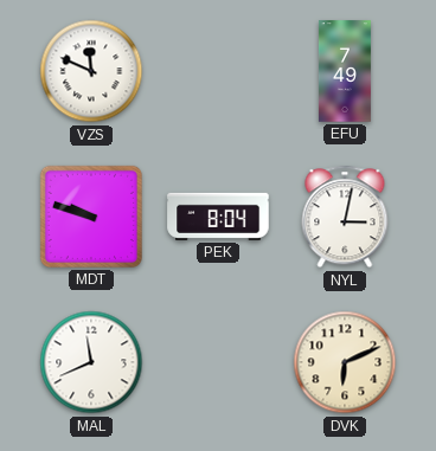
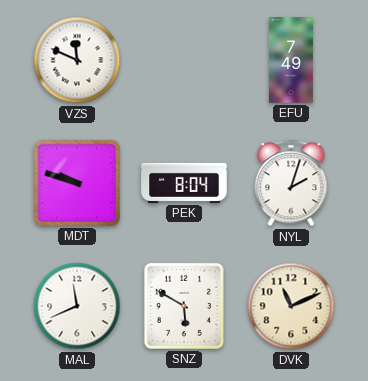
NYL: 3:02 -> 2:03
SNZ: none -> 5:50
DVK: 6:11 -> 11:11
